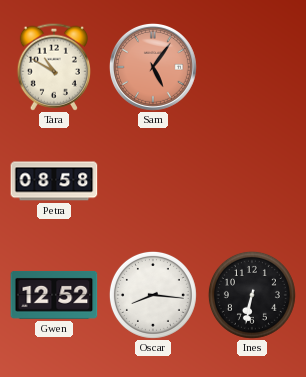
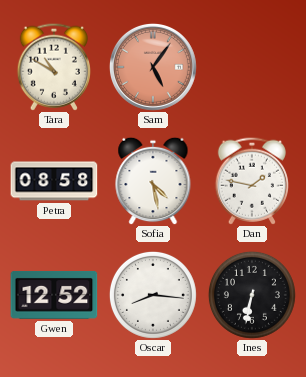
Sofia: none -> 4:28
Dan: none -> 1:47
